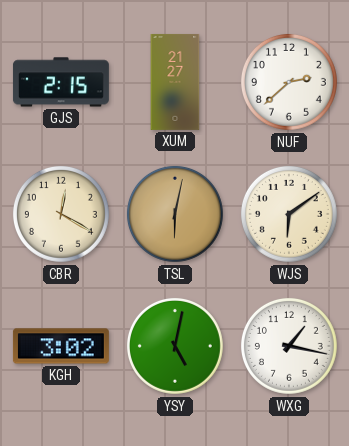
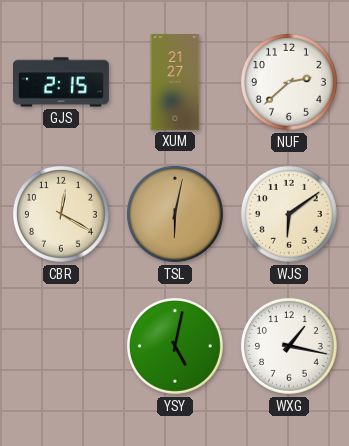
KGH: 3:02 -> none
